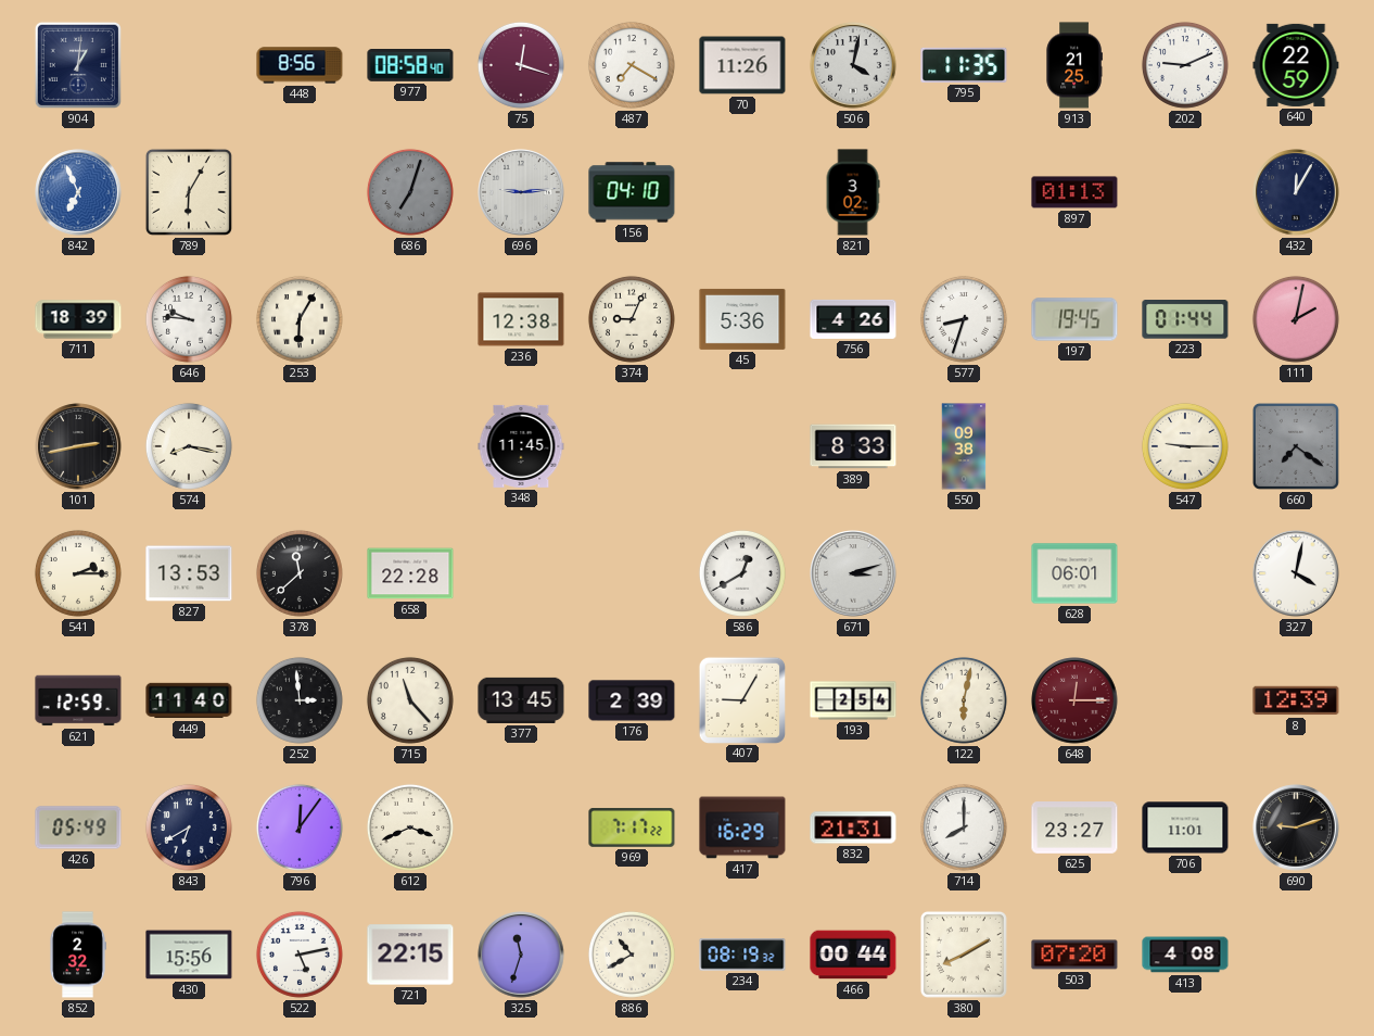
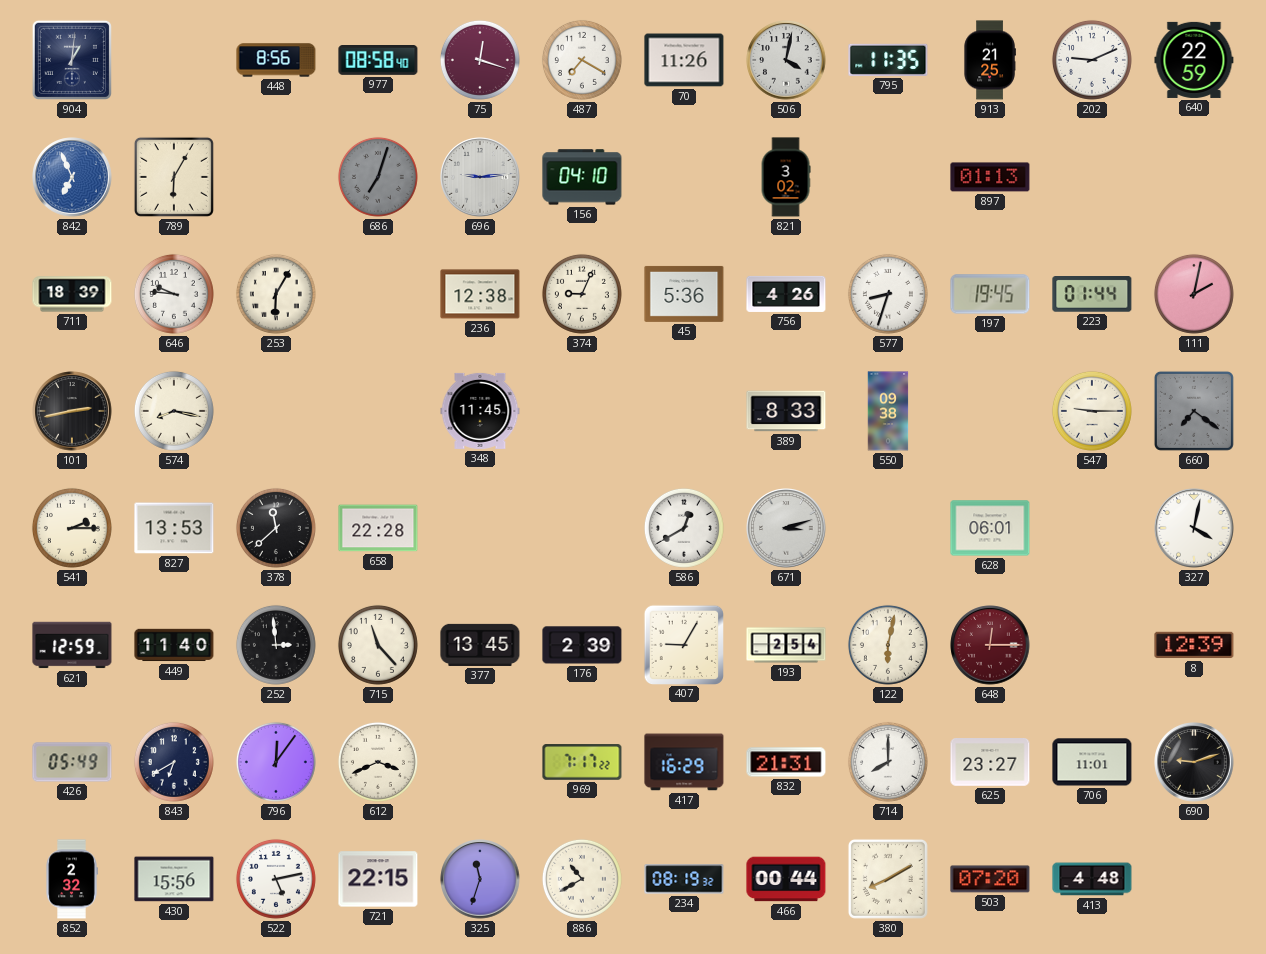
432: 12:05 -> none
413: 4:08 -> 4:48
